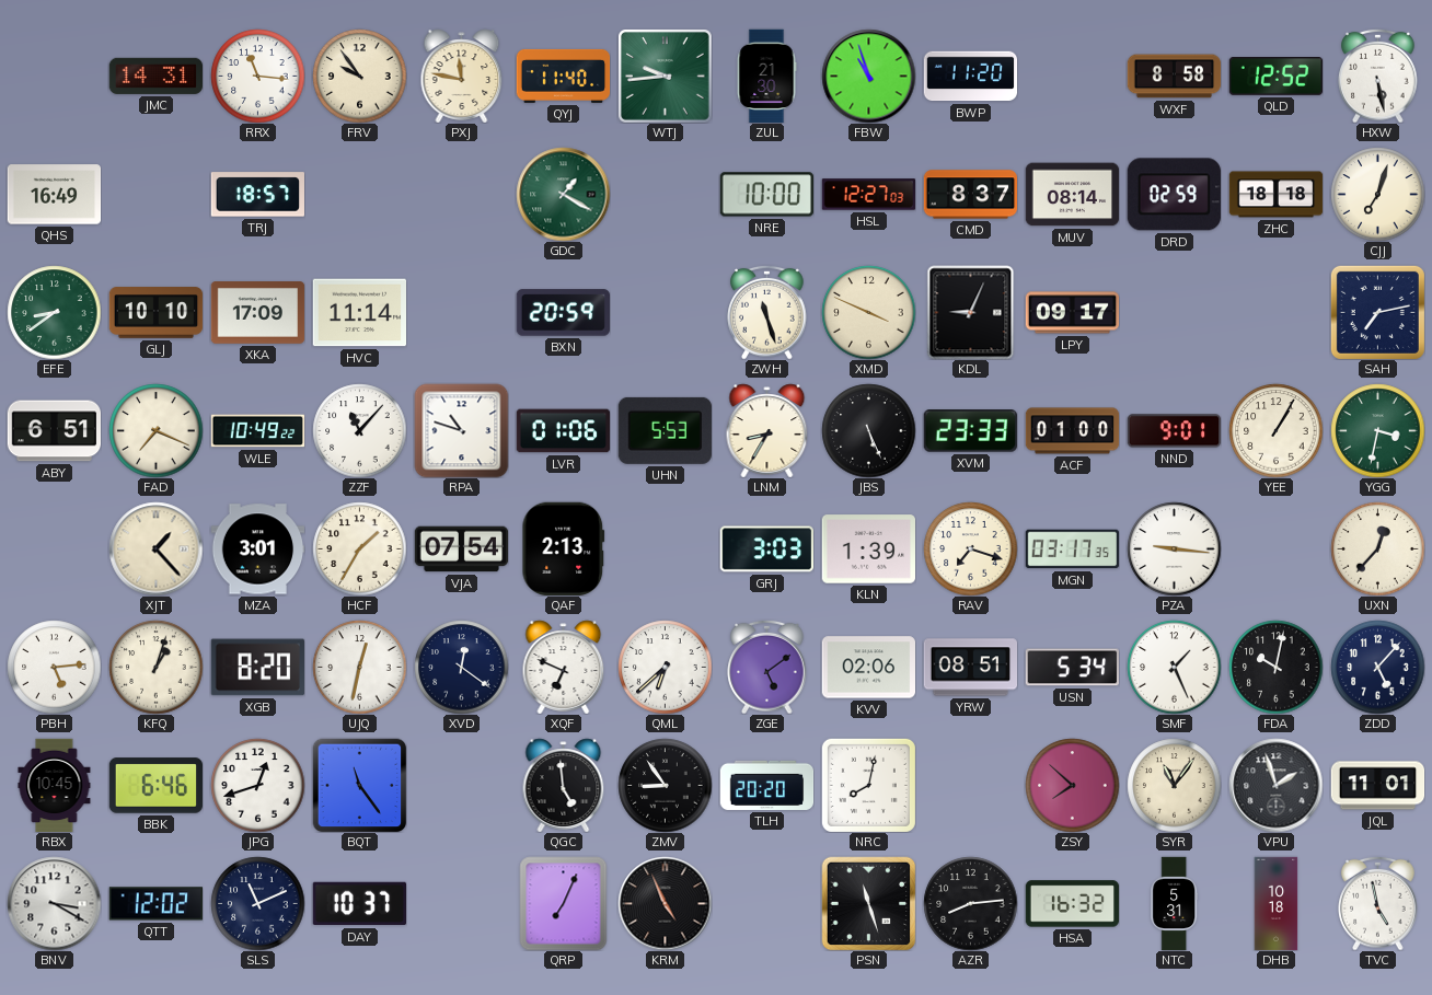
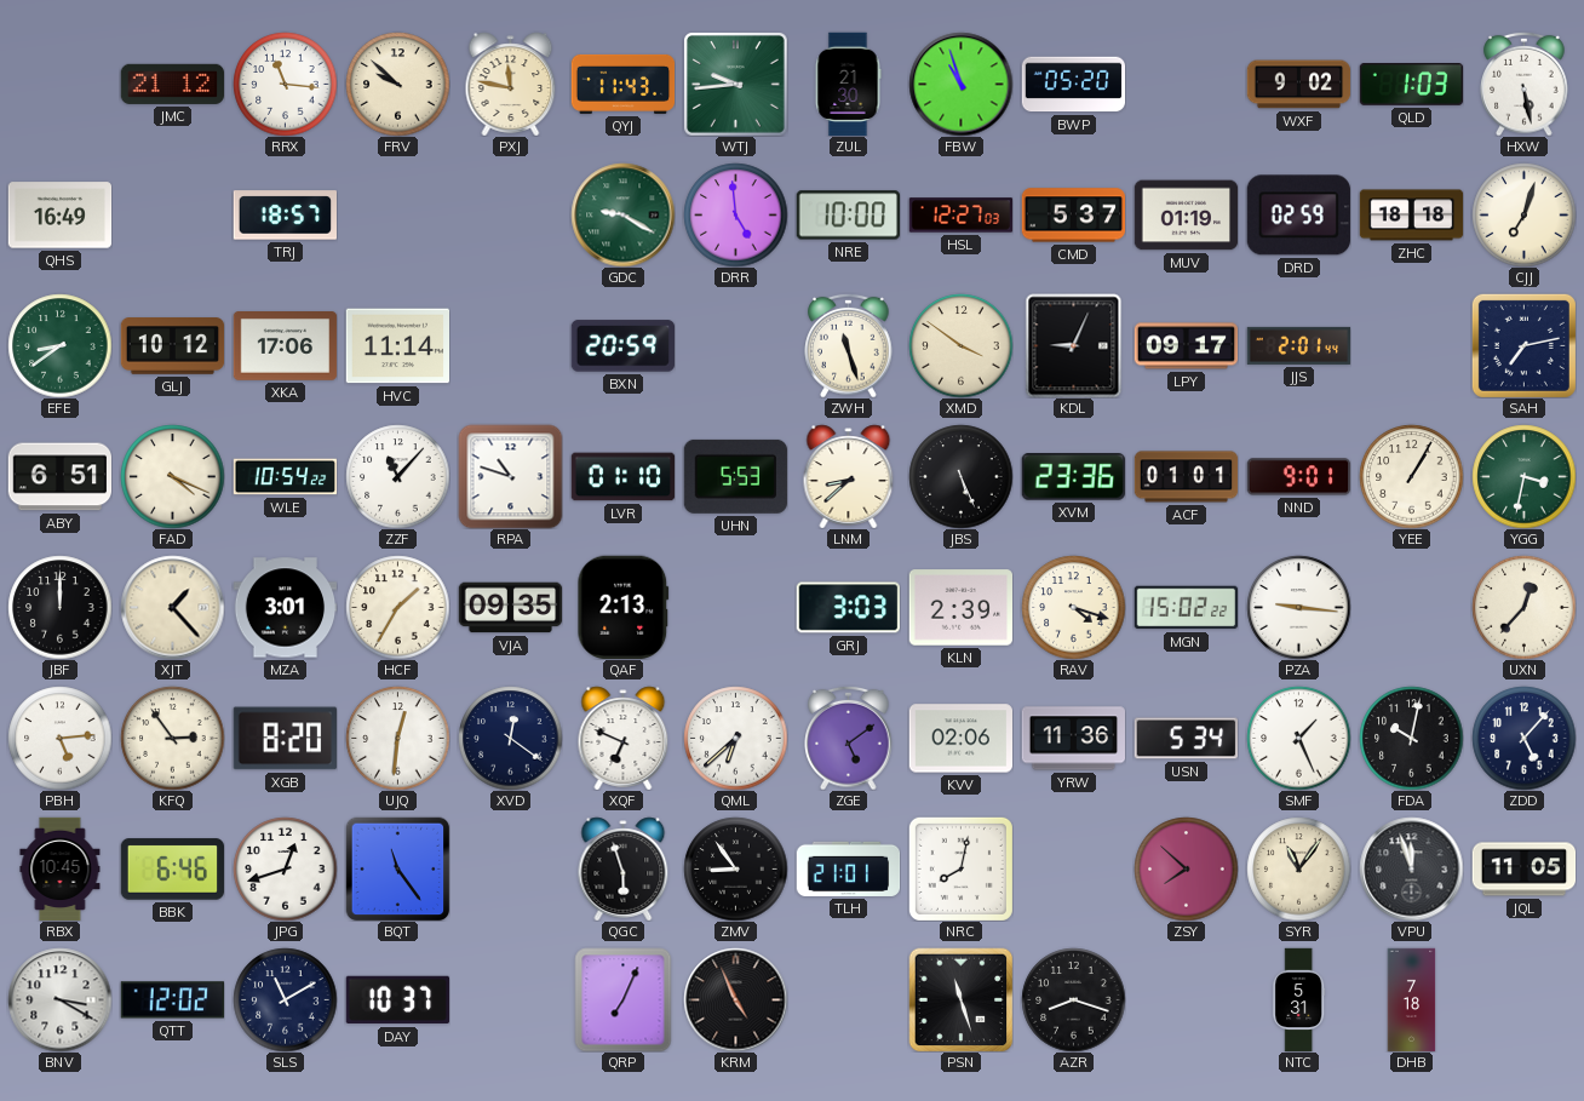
JMC: 14:31 -> 21:12
FRV: 9:54 -> 9:52
QYJ: 11:40 -> 11:43
BWP: 11:20 -> 05:20
WXF: 8:58 -> 9:02
QLD: 12:52 -> 1:03
GDC: 1:20 -> 9:20
DRR: none -> 4:59
CMD: 8:37 -> 5:37
MUV: 08:14 -> 01:19
GLJ: 10:10 -> 10:12
XKA: 17:09 -> 17:06
XMD: 3:49 -> 3:51
JJS: none -> 2:01
FAD: 7:19 -> 4:19
WLE: 10:49 -> 10:54
LVR: 01:06 -> 01:10
LNM: 8:35 -> 8:38
XVM: 23:33 -> 23:36
ACF: 01:00 -> 01:01
JBF: none -> 12:00
VJA: 07:54 -> 09:35
KLN: 1:39 -> 2:39
RAV: 7:18 -> 4:18
MGN: 03:17 -> 15:02
KFQ: 1:03 -> 2:54
UJQ: 12:32 -> 12:31
YRW: 08:51 -> 11:36
QGC: 4:59 -> 5:57
TLH: 20:20 -> 21:01
VPU: 1:57 -> 11:57
JQL: 11:01 -> 11:05
SLS: 11:11 -> 11:10
AZR: 8:14 -> 8:18
HSA: 16:32 -> none
DHB: 10:18 -> 7:18
TVC: 4:58 -> none
